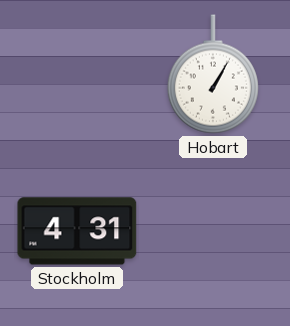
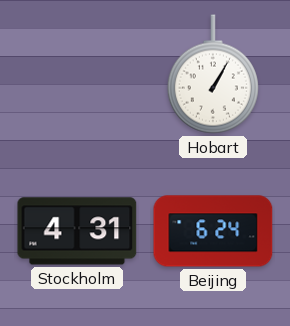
Beijing: none -> 6:24
